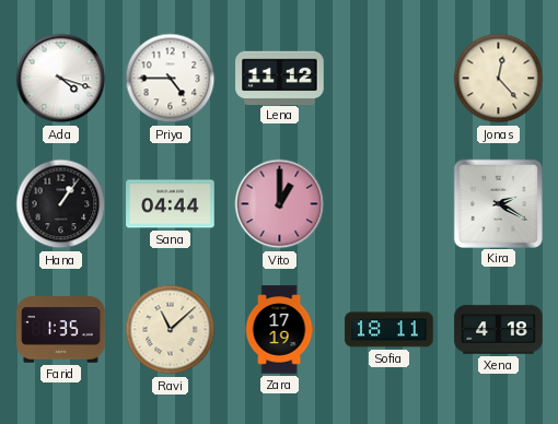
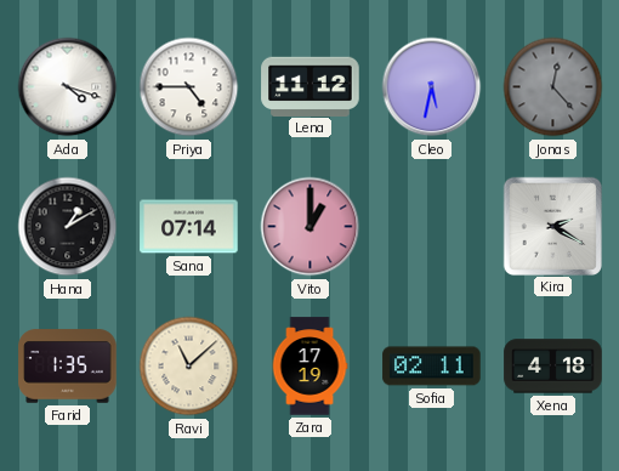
Cleo: none -> 5:32
Jonas dial: cream -> grey
Hana: 1:06 -> 1:10
Sana: 04:44 -> 07:14
Sofia: 18:11 -> 02:11
